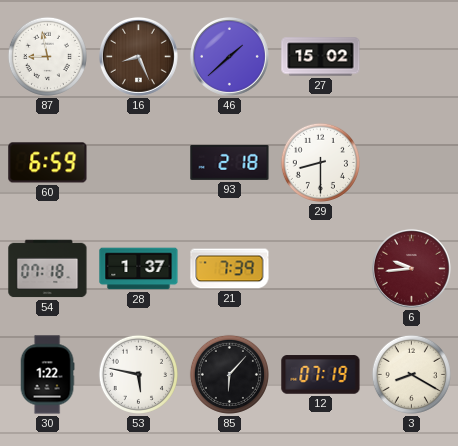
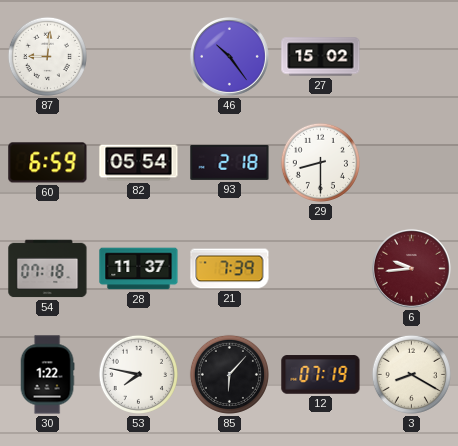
87: 8:58 -> 9:01
16: 8:26 -> none
46: 1:38 -> 10:24
82: none -> 05:54
28: 1:37 -> 11:37
53: 5:47 -> 7:47
